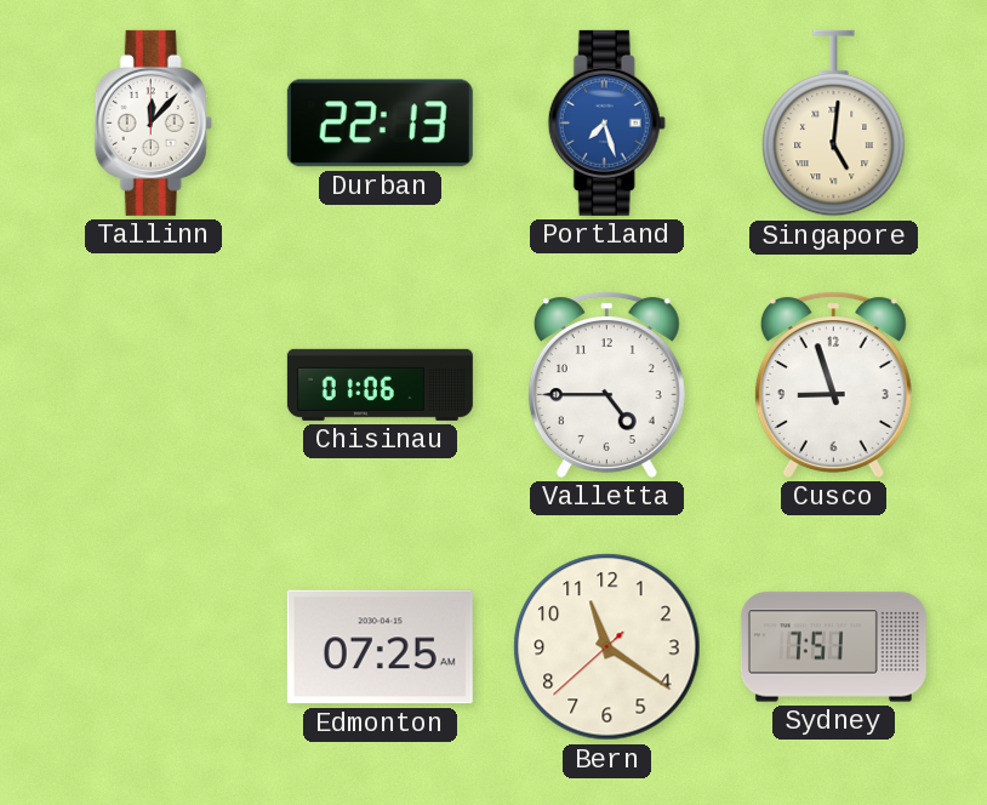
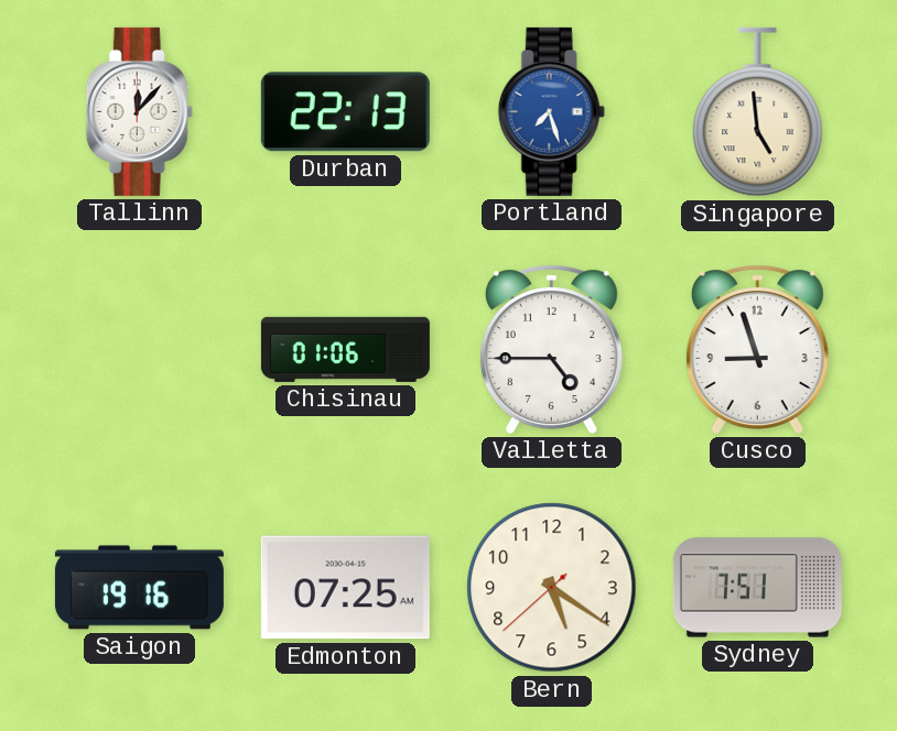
Singapore: 5:01 -> 4:59
Saigon: none -> 19:16
Bern: 11:20 -> 5:20
